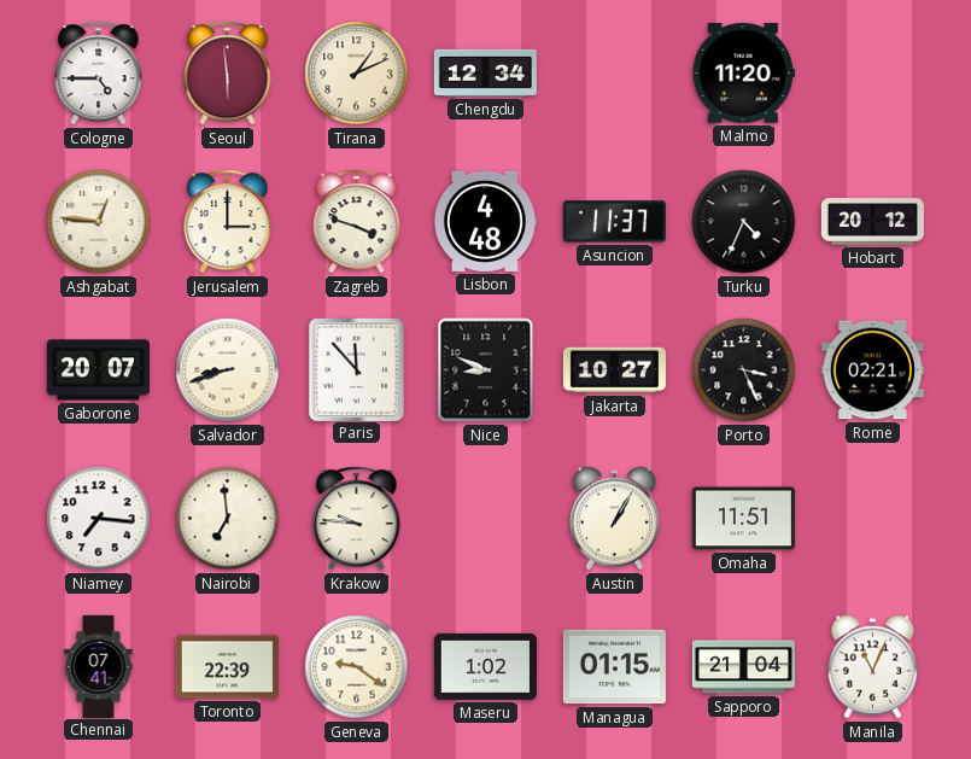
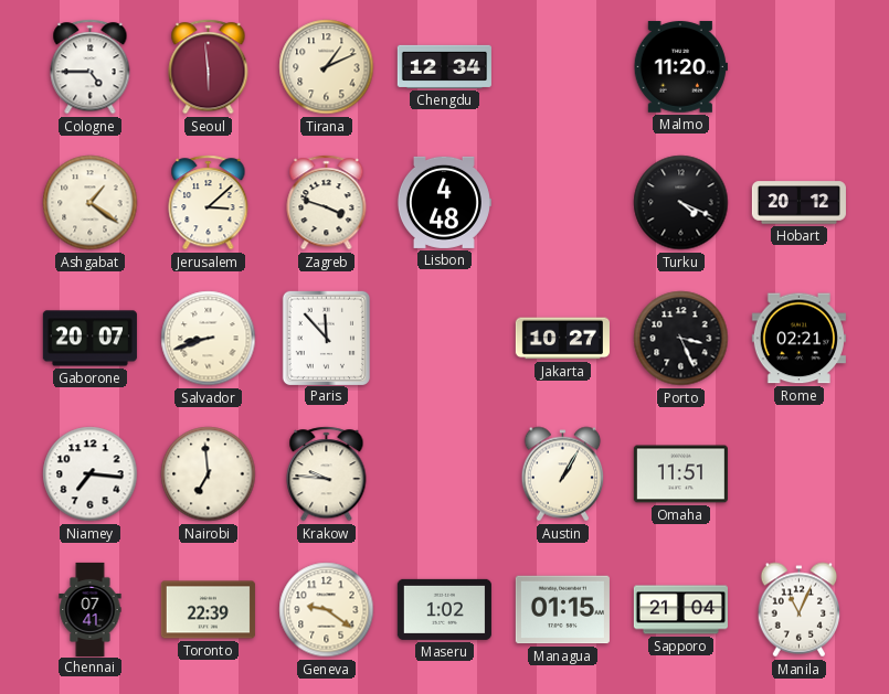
Ashgabat: 12:46 -> 1:21
Jerusalem: 3:00 -> 3:08
Asuncion: 11:37 -> none
Turku: 4:34 -> 4:19
Nice: 8:49 -> none
